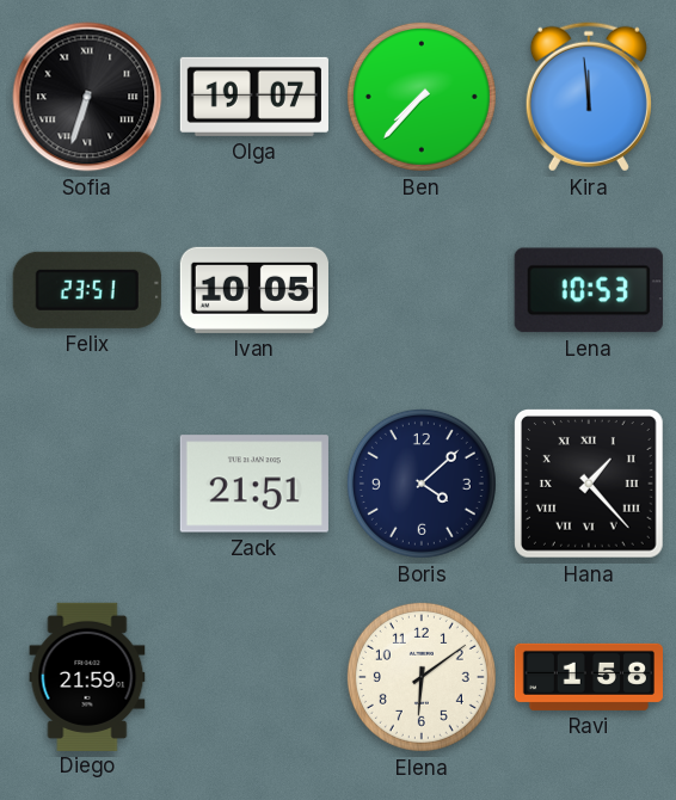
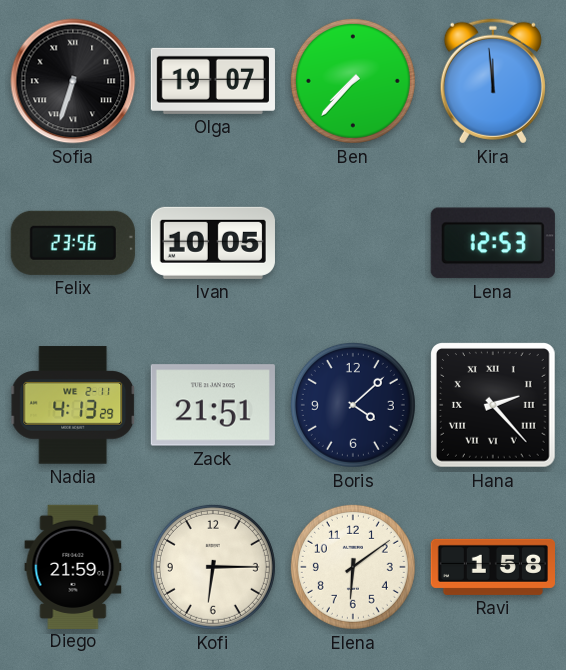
Felix: 23:51 -> 23:56
Lena: 10:53 -> 12:53
Nadia: none -> 4:13
Hana: 1:23 -> 2:23
Kofi: none -> 6:15
